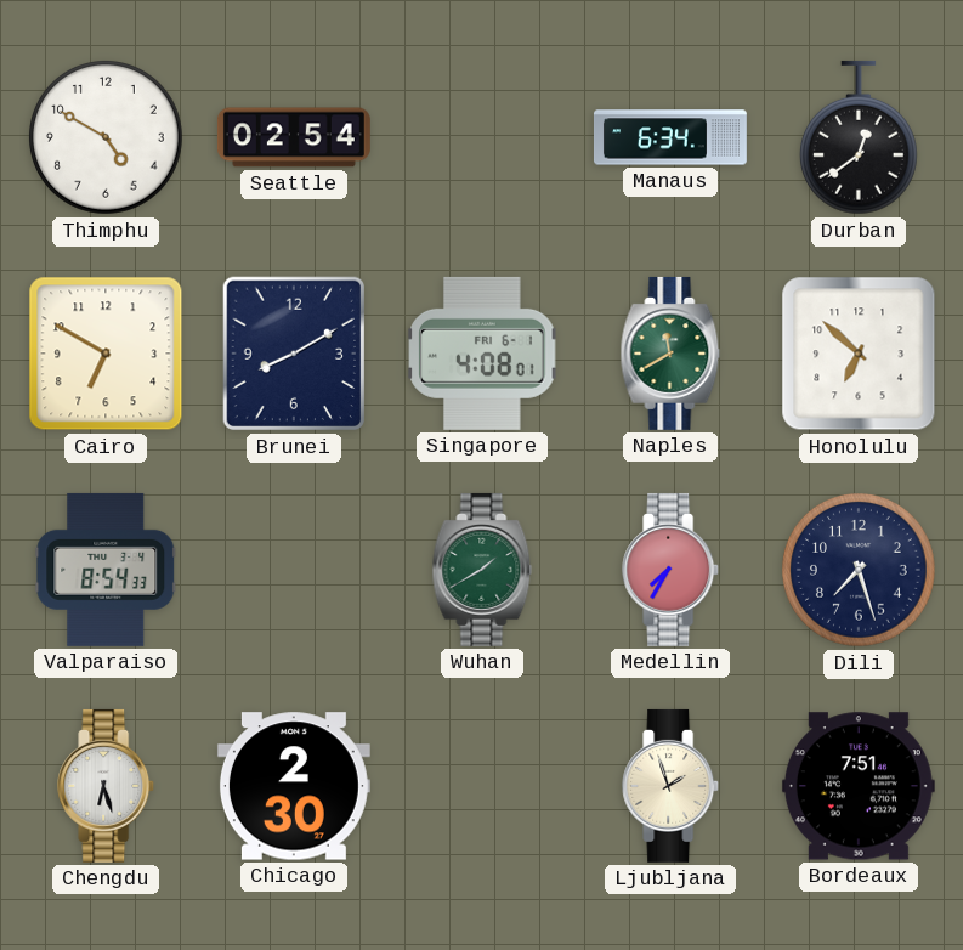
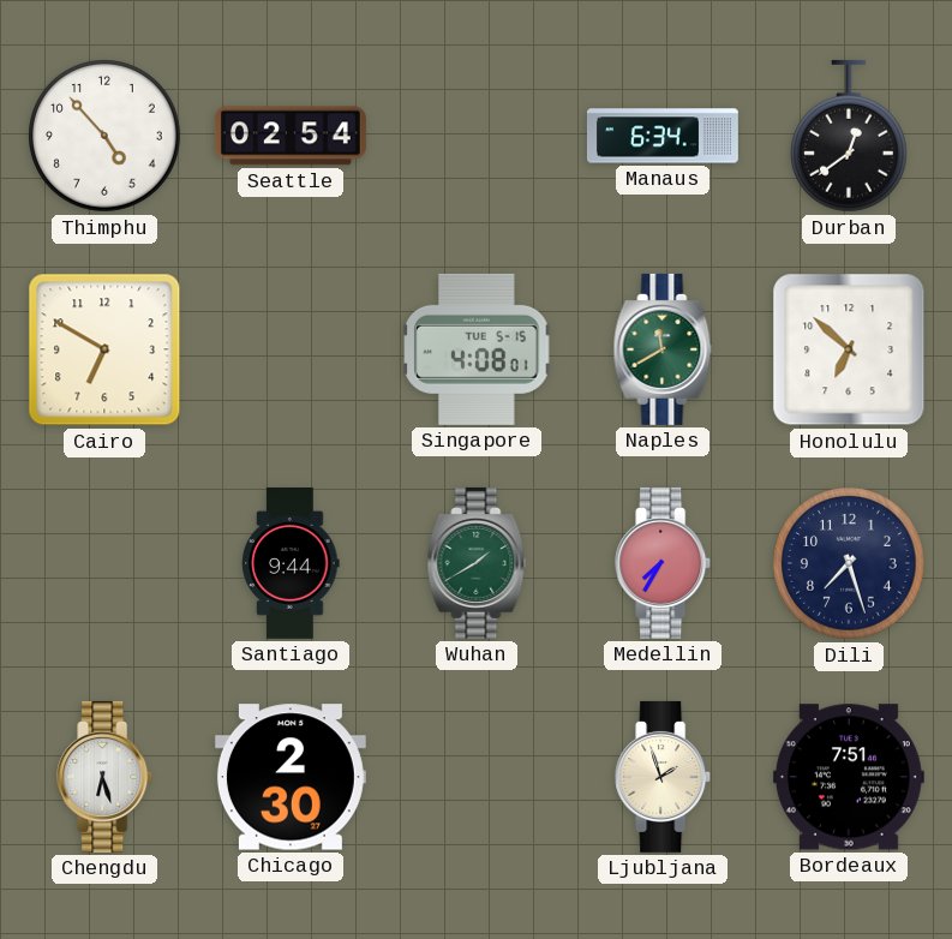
Thimphu: 4:50 -> 4:53
Brunei: 8:10 -> none
Singapore date: FRI 6-1 -> TUE 5-15
Valparaiso: 8:54 -> none
Santiago: none -> 9:44
